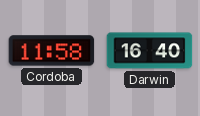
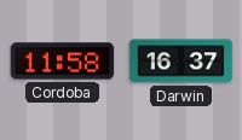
Darwin: 16:40 -> 16:37
